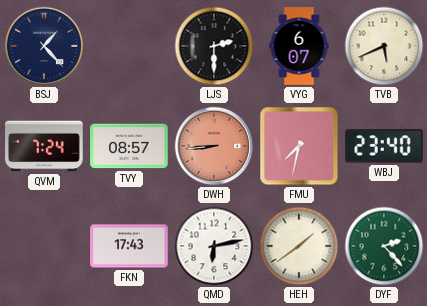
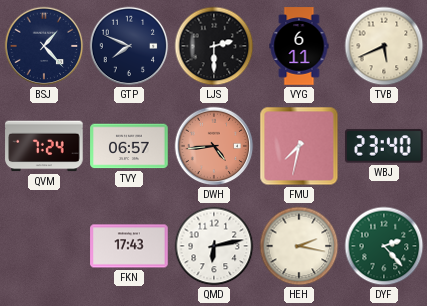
GTP: none -> 7:49
VYG: 6:07 -> 6:11
TVY: 08:57 -> 06:57
DWH: 8:44 -> 4:44
HEH: 1:39 -> 2:17
